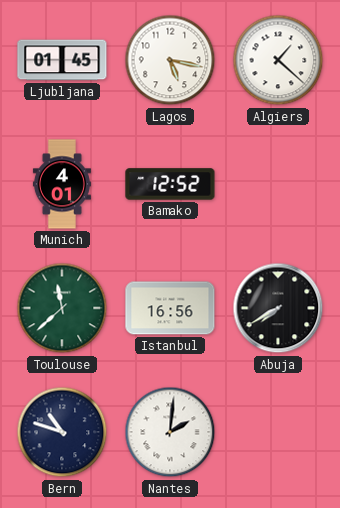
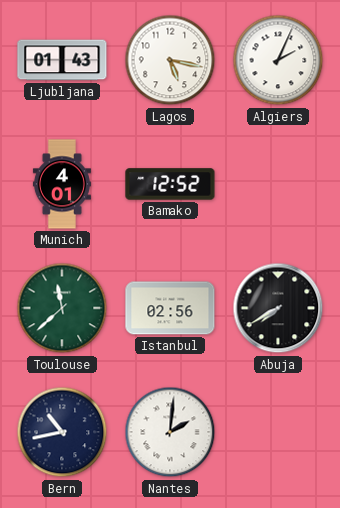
Ljubljana: 01:45 -> 01:43
Algiers: 1:22 -> 2:04
Istanbul: 16:56 -> 02:56
Bern: 10:48 -> 10:43
